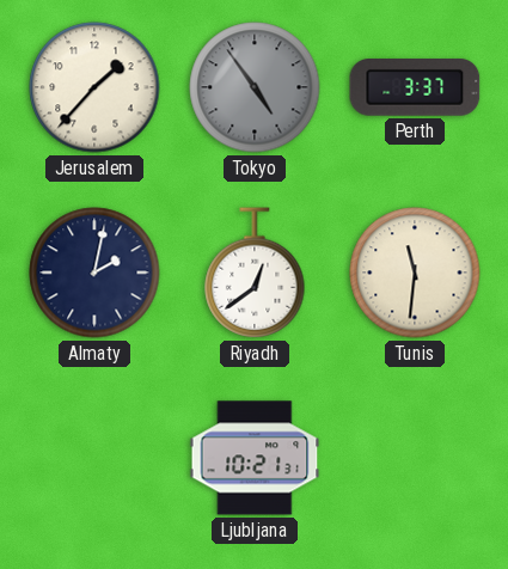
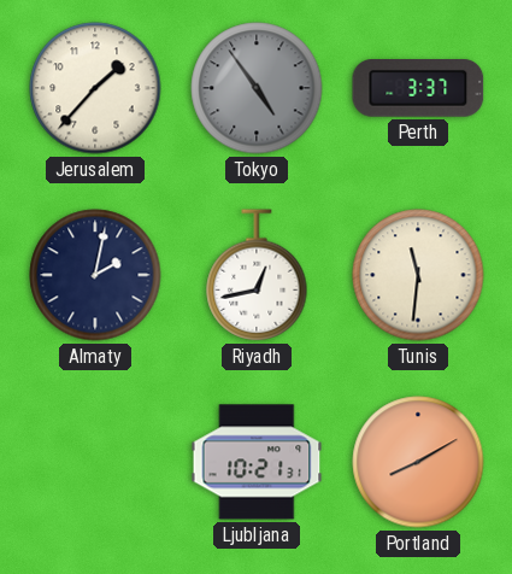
Riyadh: 12:39 -> 12:43
Portland: none -> 8:10
